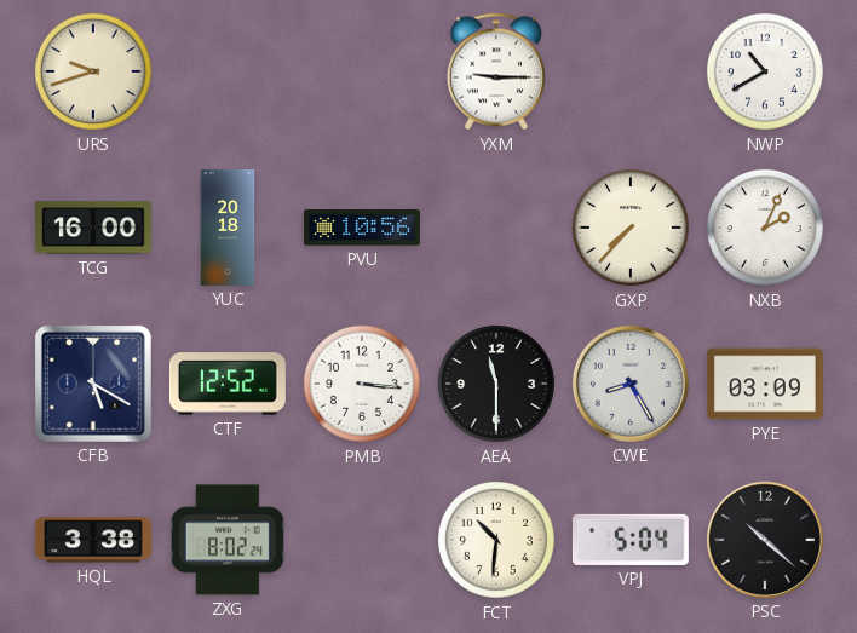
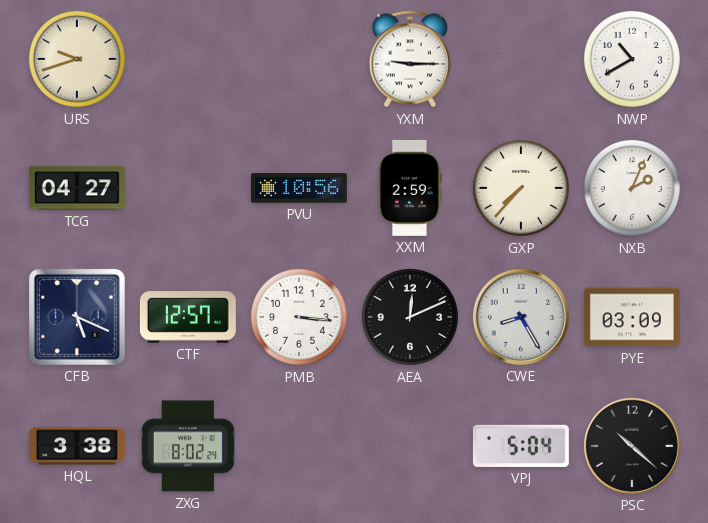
TCG: 16:00 -> 04:27
YUC: 20:18 -> none
XXM: none -> 2:59
CFB: 5:20 -> 5:19
CTF: 12:52 -> 12:57
AEA: 11:30 -> 12:11
FCT: 10:31 -> none
